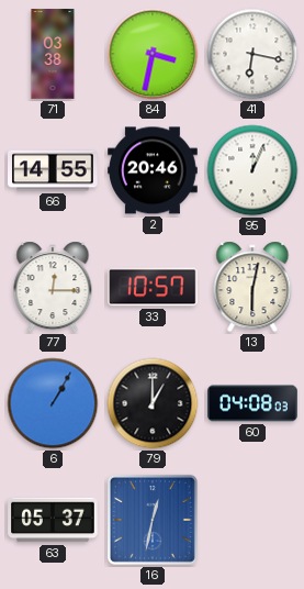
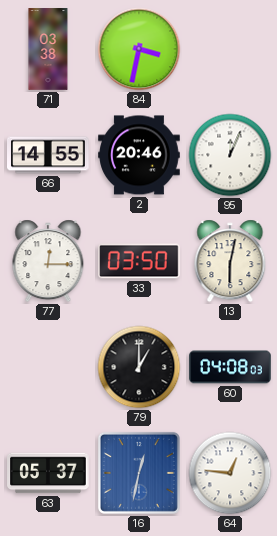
41: 6:17 -> none
33: 10:57 -> 03:50
6: 1:05 -> none
64: none -> 12:46
